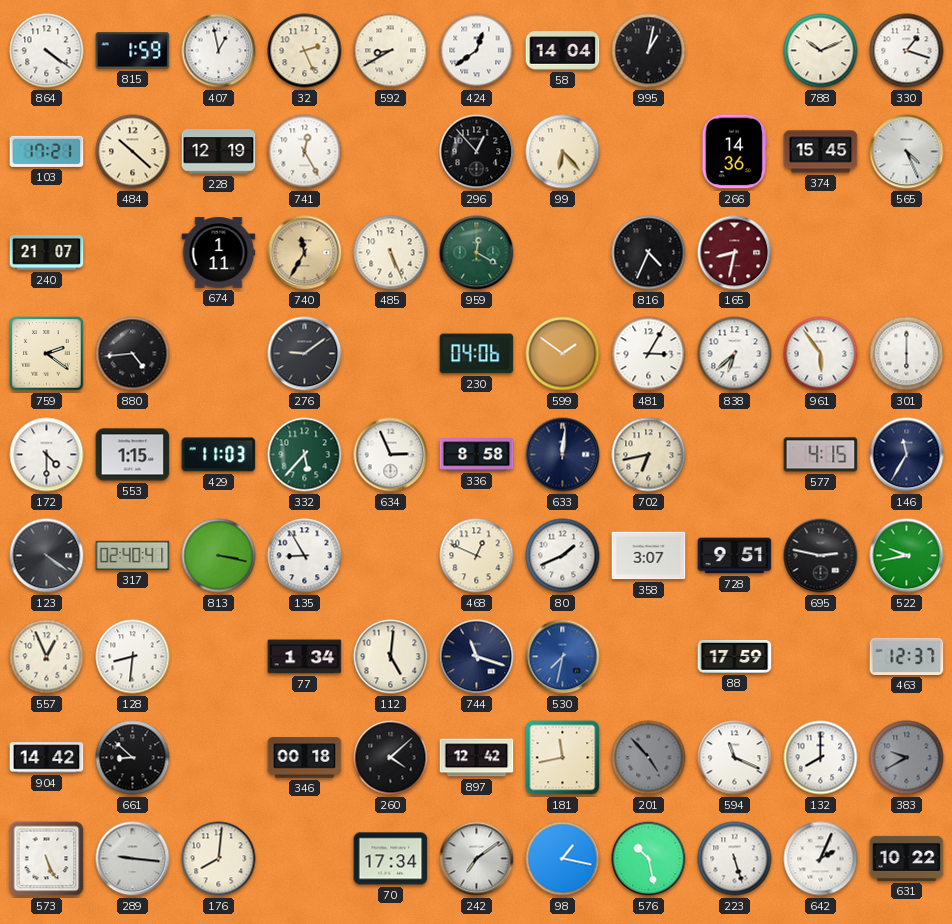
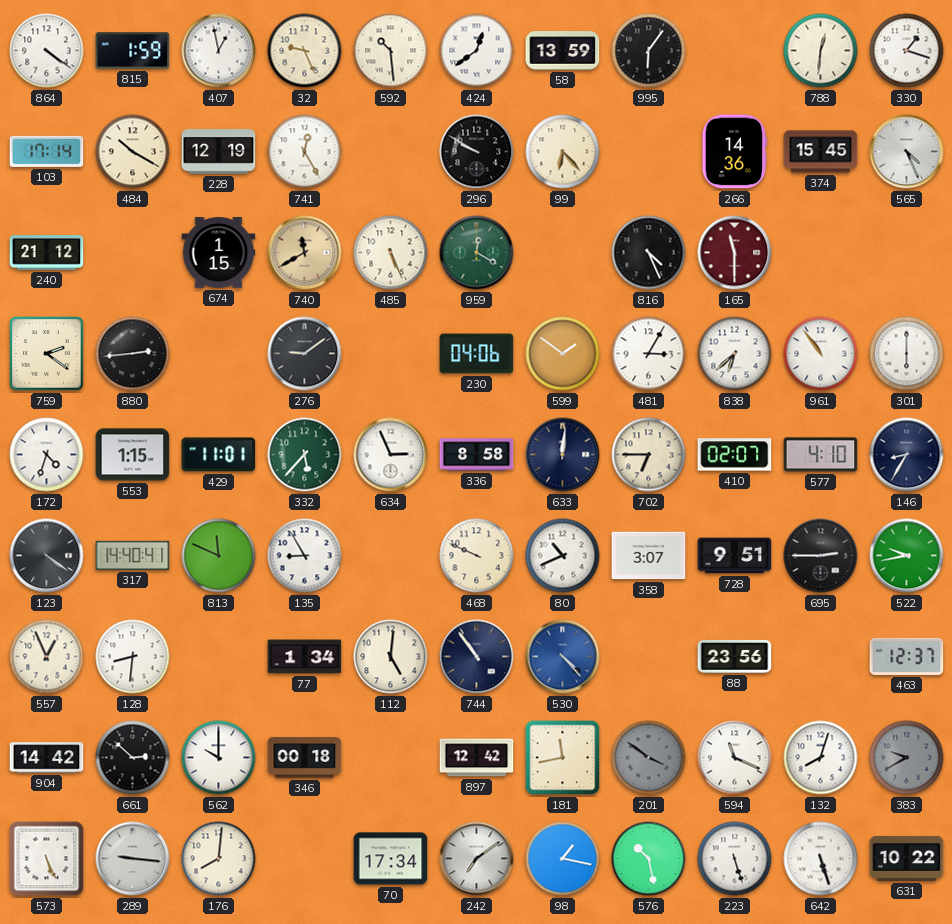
32: 2:26 -> 9:26
592: 8:40 -> 10:29
58: 14:04 -> 13:59
995: 1:02 -> 6:06
788: 10:11 -> 12:31
103: 17:21 -> 17:14
484: 10:22 -> 10:20
296: 12:53 -> 9:50
240: 21:07 -> 21:12
674: 1:11 -> 1:15
740: 11:35 -> 11:40
816: 4:34 -> 4:26
165: 8:32 -> 11:30
880: 4:44 -> 2:44
961: 5:54 -> 10:54
172: 4:30 -> 4:33
429: 11:03 -> 11:01
702: 6:43 -> 6:45
410: none -> 02:07
577: 4:15 -> 4:10
146: 11:35 -> 8:35
317: 02:40 -> 14:40
813: 3:17 -> 11:49
468: 12:49 -> 9:49
80: 1:41 -> 10:41
695: 2:47 -> 2:45
744: 11:18 -> 10:54
530: 7:32 -> 4:23
88: 17:59 -> 23:56
661: 8:52 -> 2:52
562: none -> 10:00
260: 4:08 -> none
201: 4:53 -> 3:51
132: 8:00 -> 8:03
642: 2:04 -> 5:27
